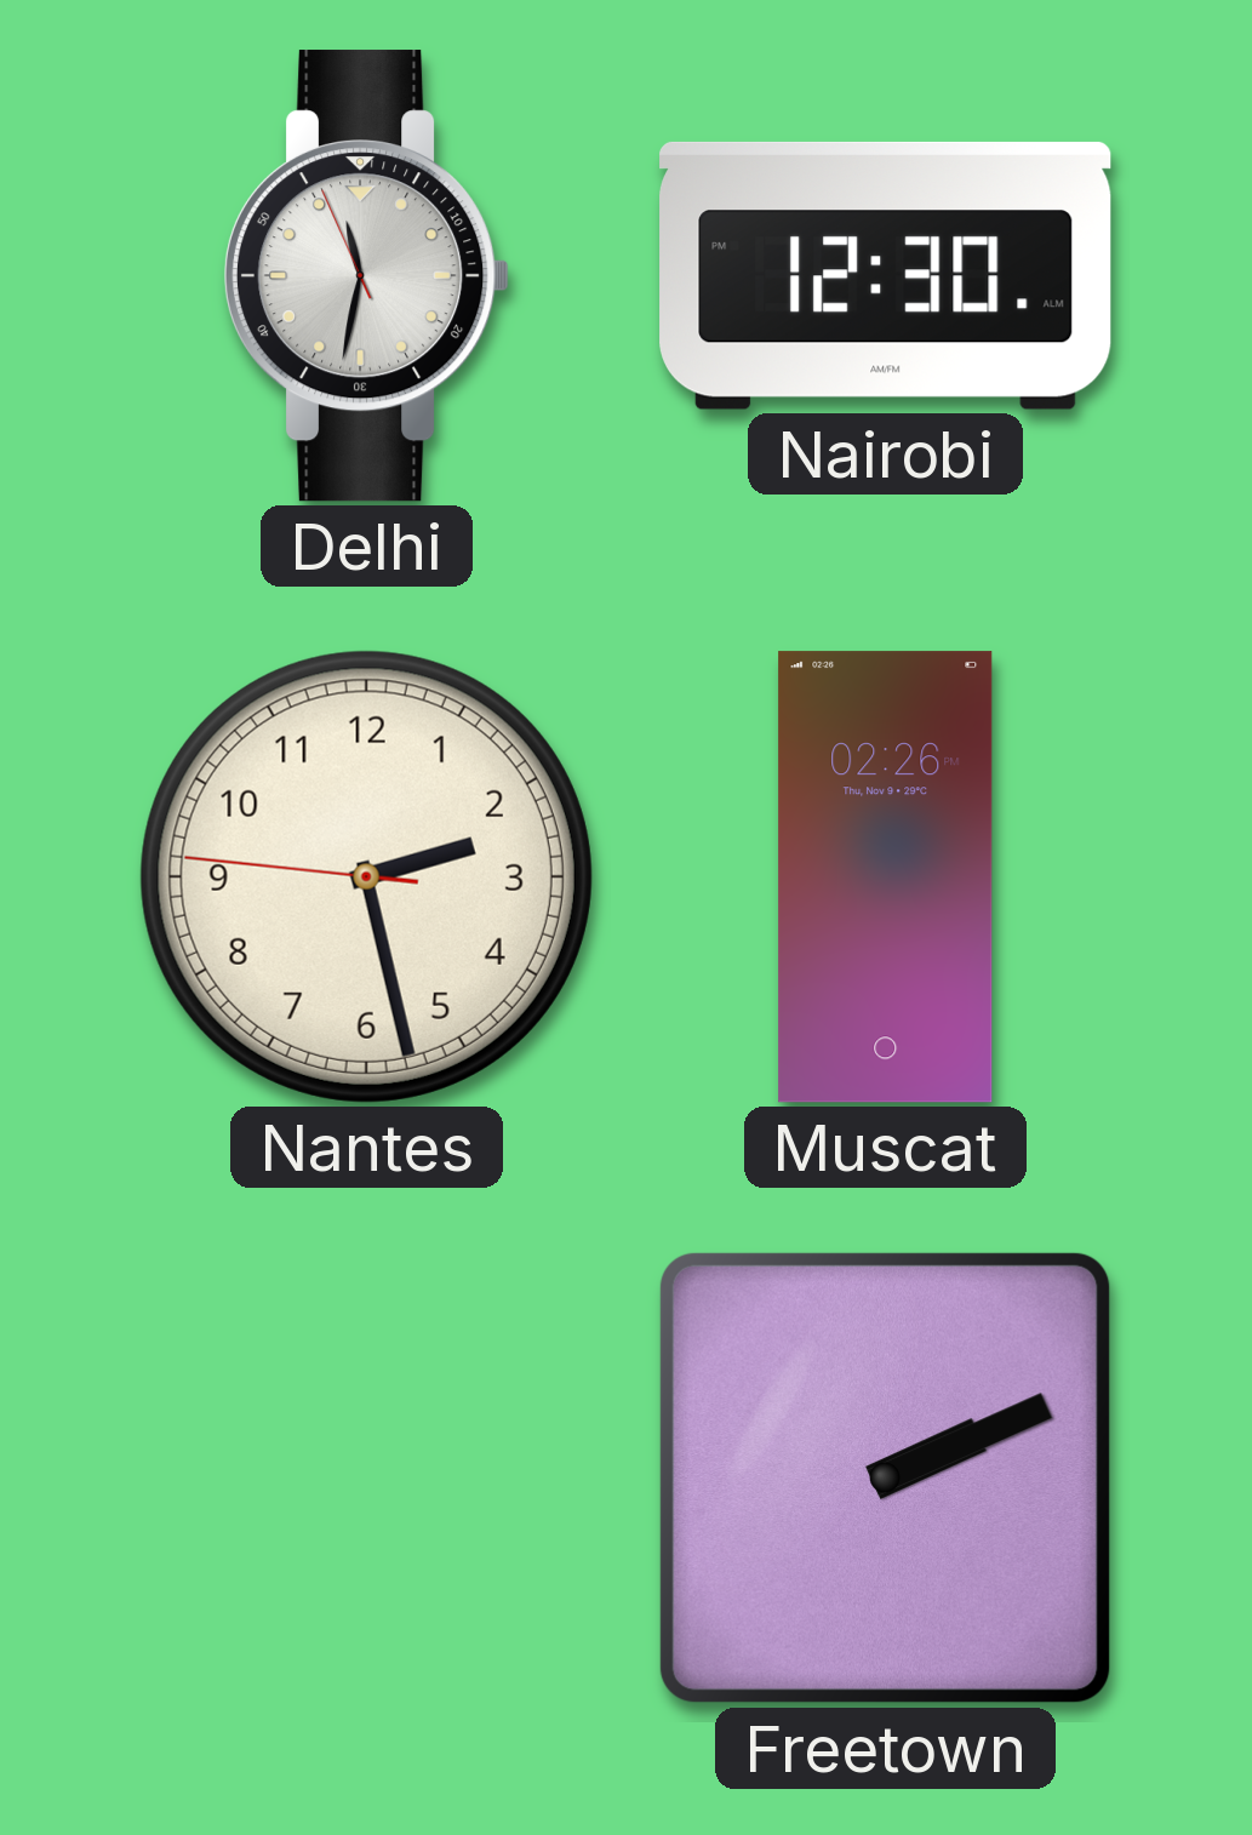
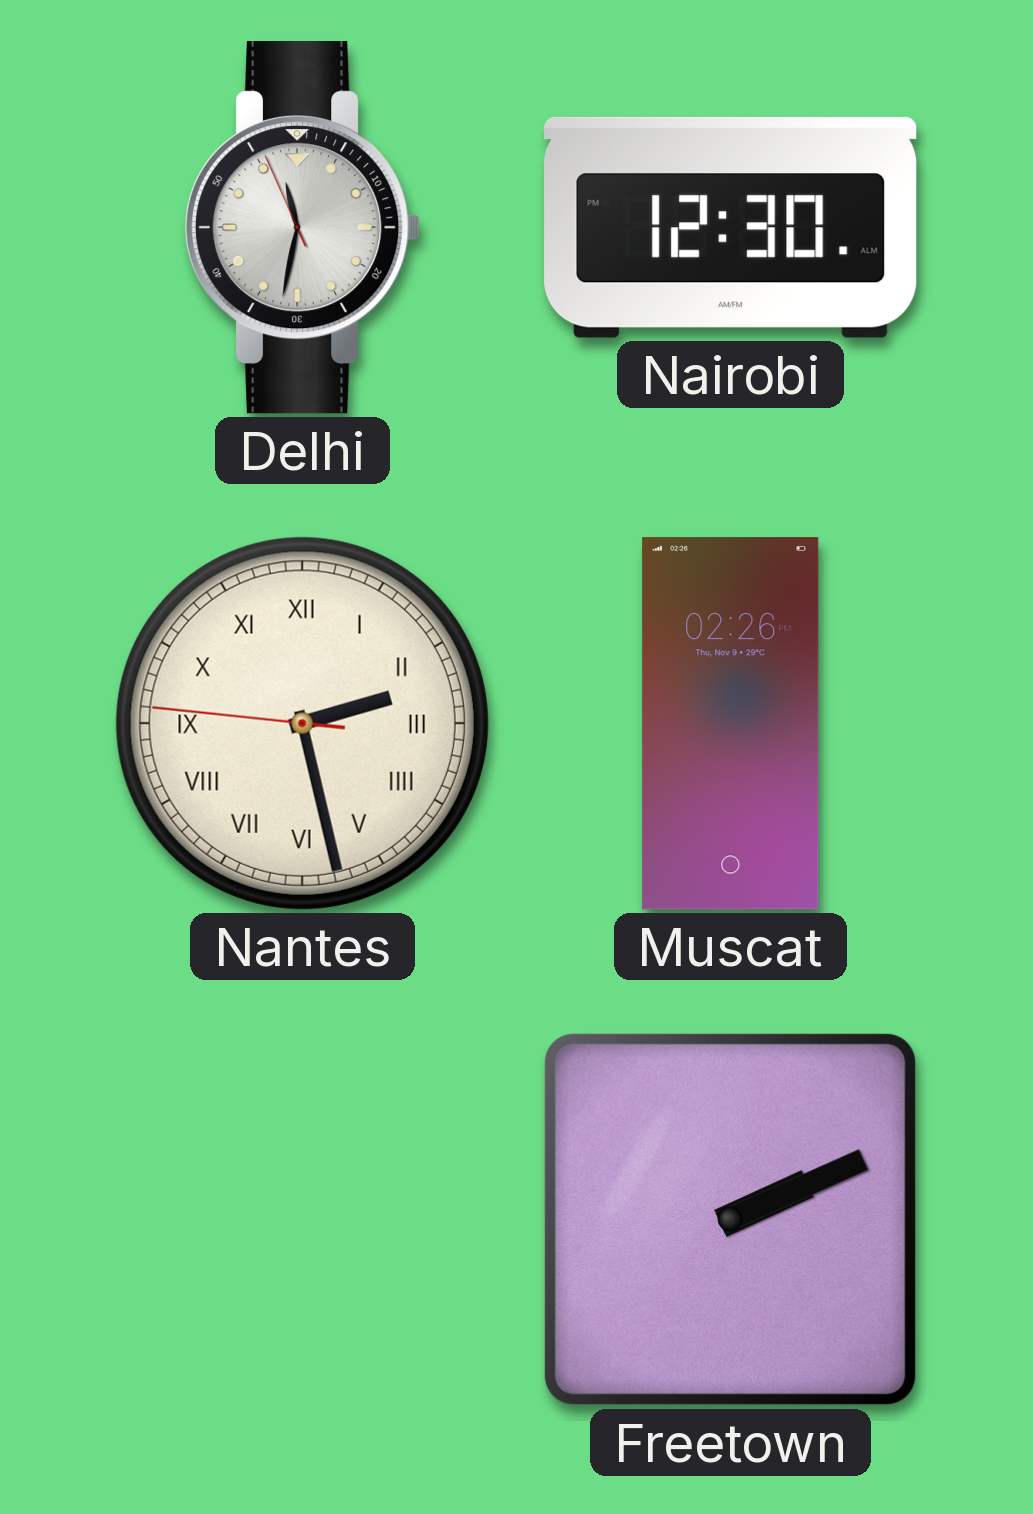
Nantes numerals: Arabic -> Roman
